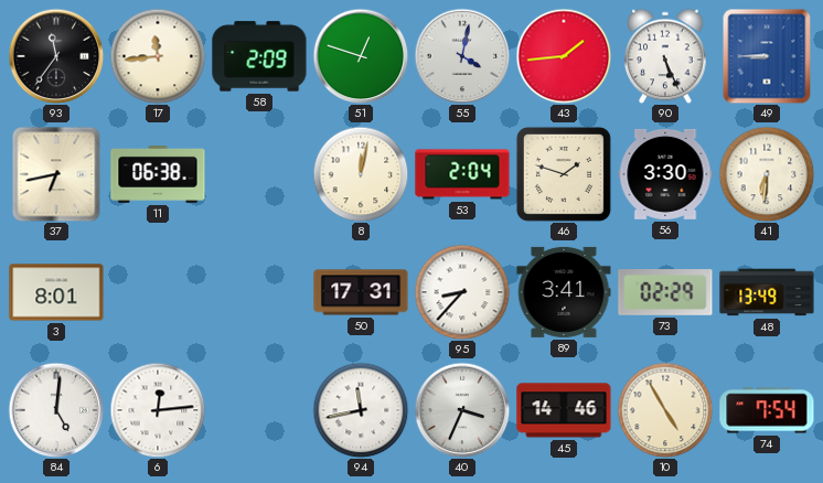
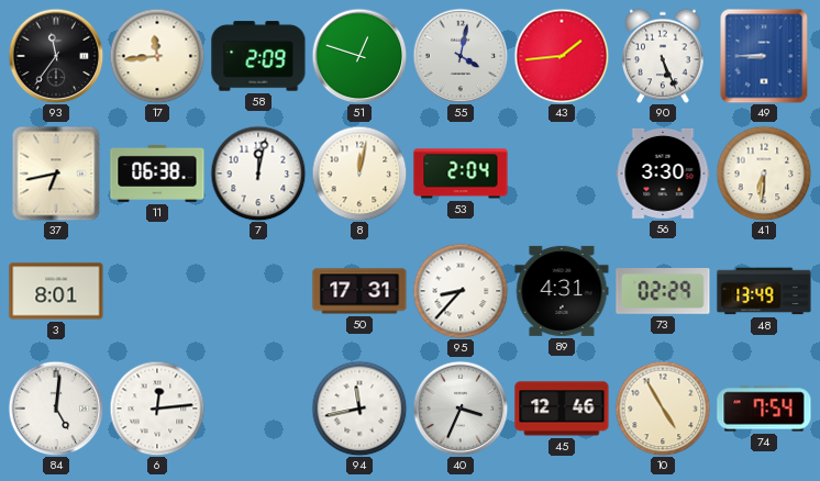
7: none -> 12:02
46: 1:48 -> none
89: 3:41 -> 4:31
45: 14:46 -> 12:46
